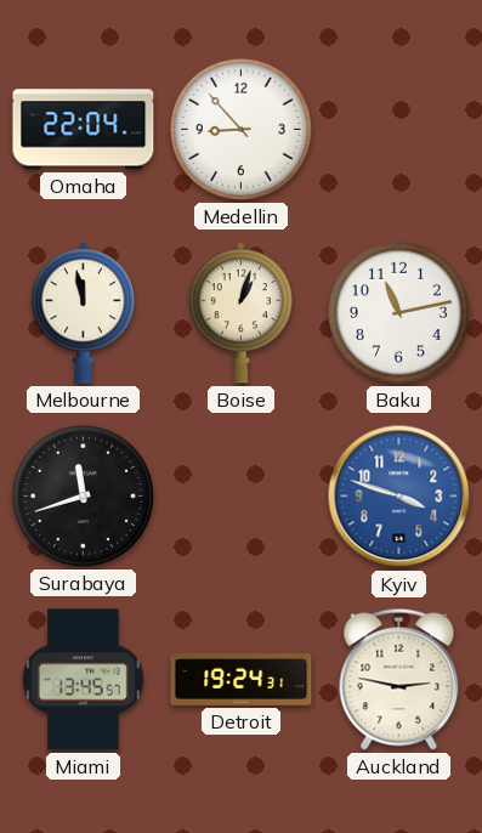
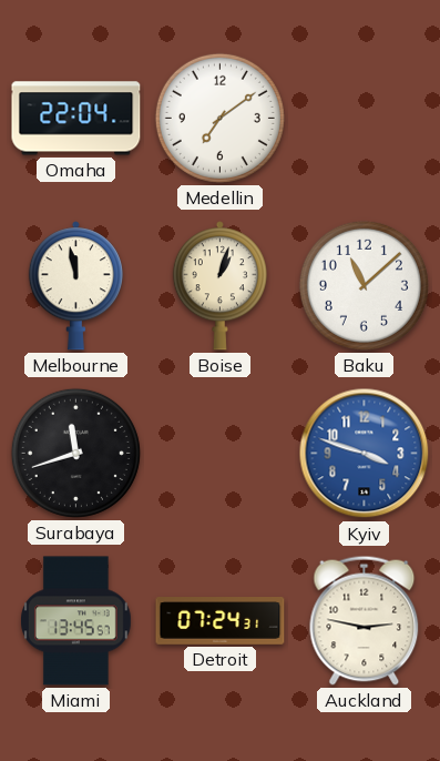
Medellin: 8:53 -> 7:09
Baku: 11:13 -> 11:08
Detroit: 19:24 -> 07:24
